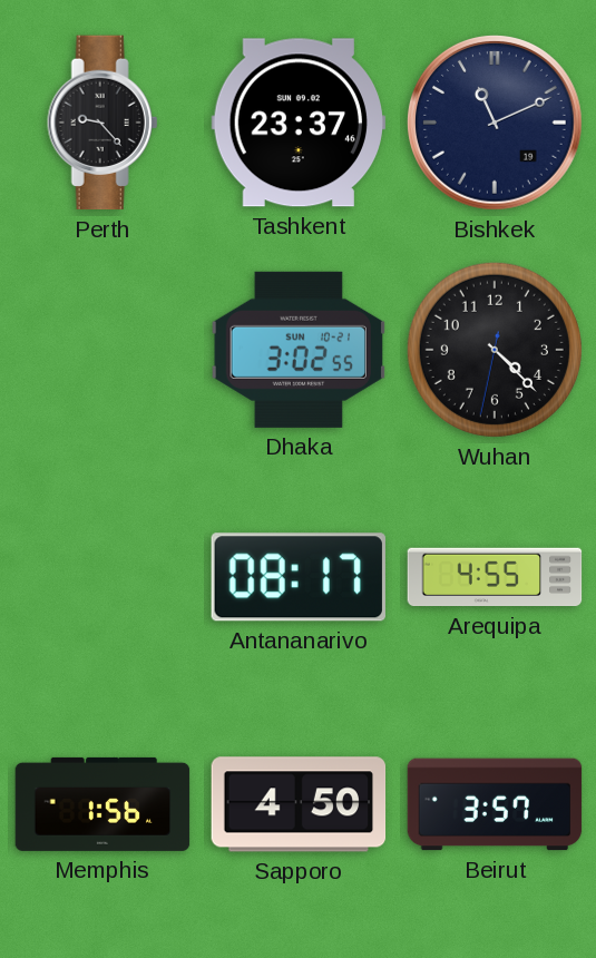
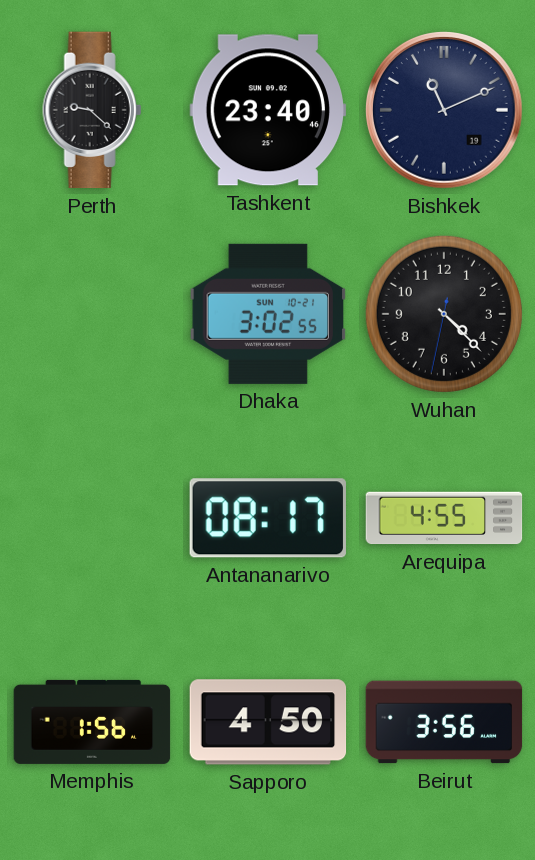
Perth: 9:23 -> 9:22
Tashkent: 23:37 -> 23:40
Beirut: 3:57 -> 3:56
